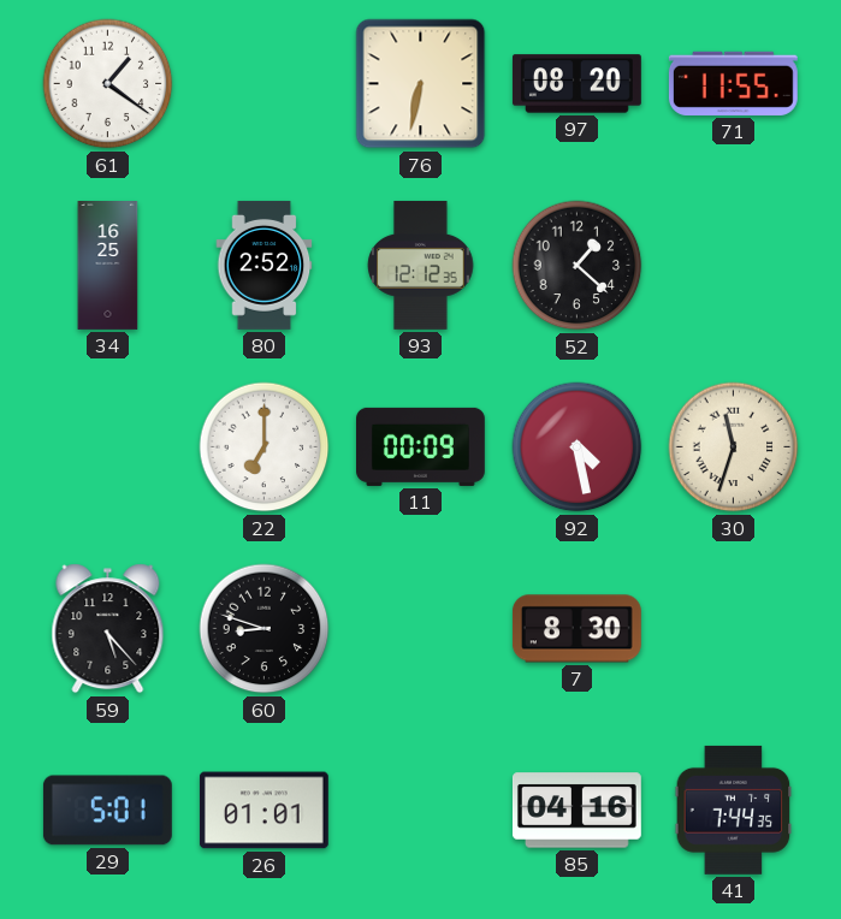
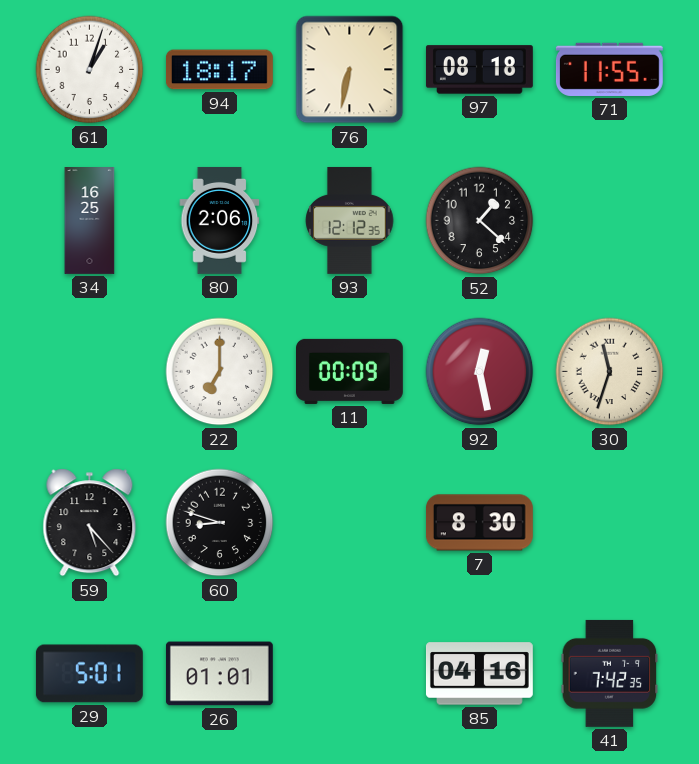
61: 1:21 -> 1:03
94: none -> 18:17
97: 08:20 -> 08:18
80: 2:52 -> 2:06
92: 4:28 -> 12:28
41: 7:44 -> 7:42
